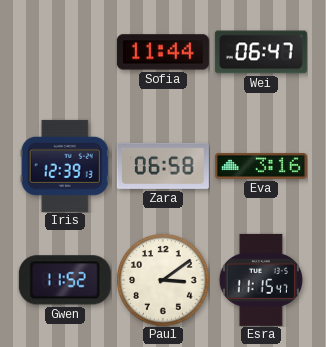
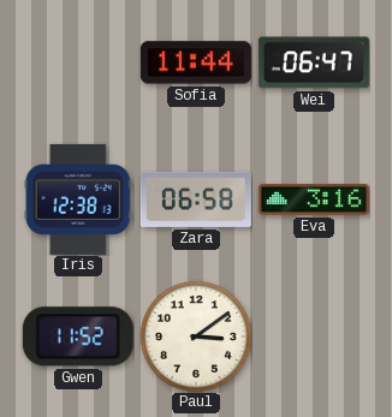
Iris: 12:39 -> 12:38
Esra: 11:15 -> none
